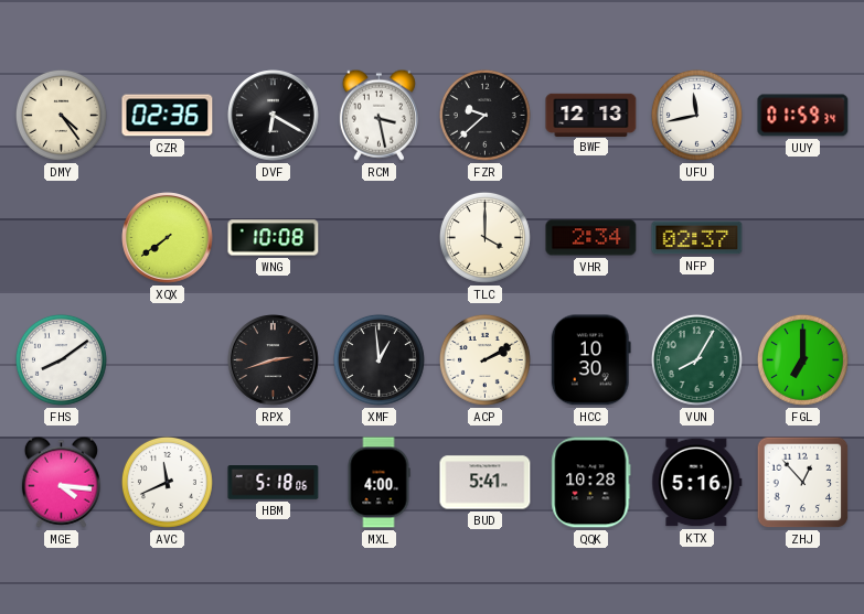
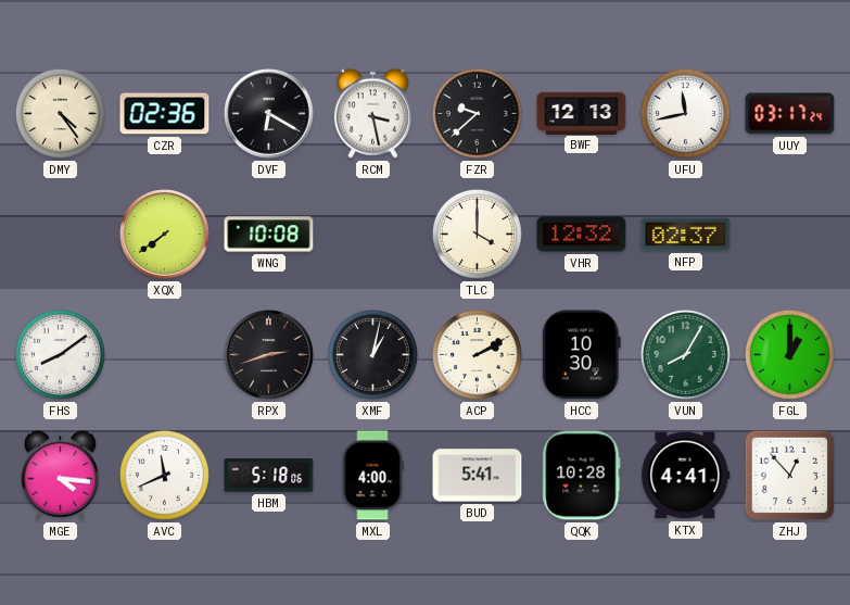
UUY: 01:59 -> 03:17
VHR: 2:34 -> 12:32
XMF: 12:59 -> 1:02
FGL: 7:00 -> 1:00
KTX: 5:16 -> 4:41
